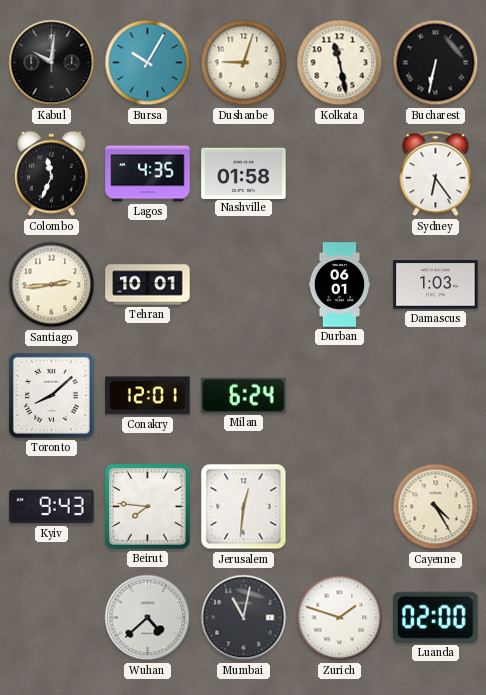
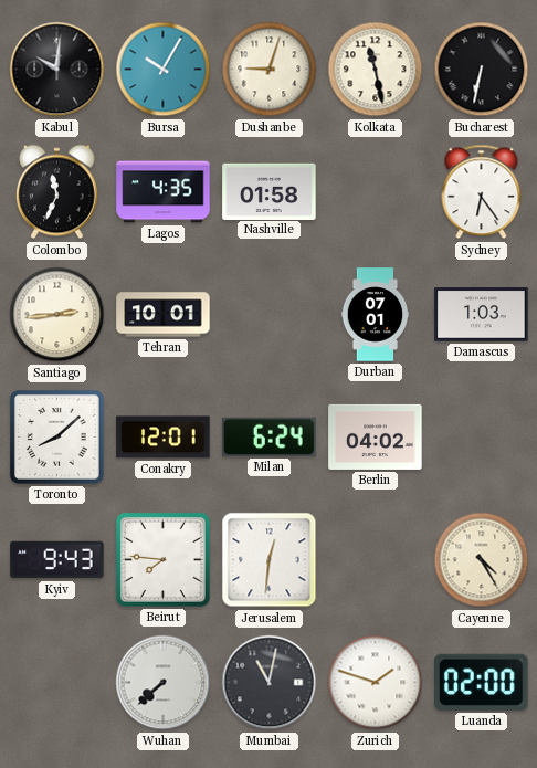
Durban: 06:01 -> 07:01
Berlin: none -> 04:02
Wuhan: 4:38 -> 7:38
